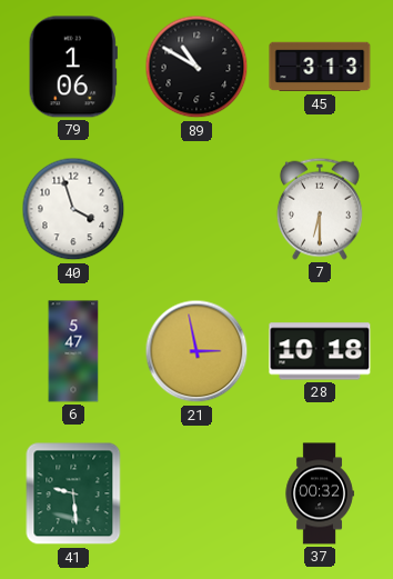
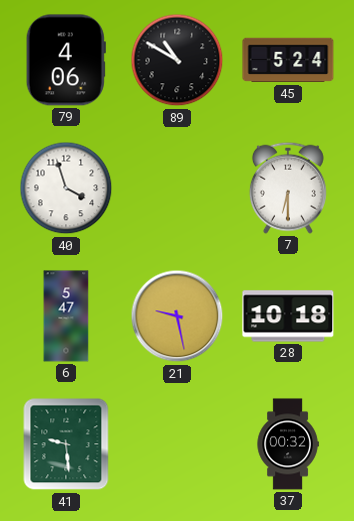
79: 1:06 -> 4:06
45: 3:13 -> 5:24
21: 2:58 -> 9:28
